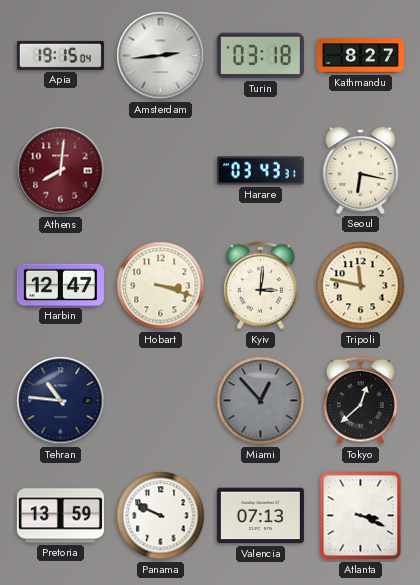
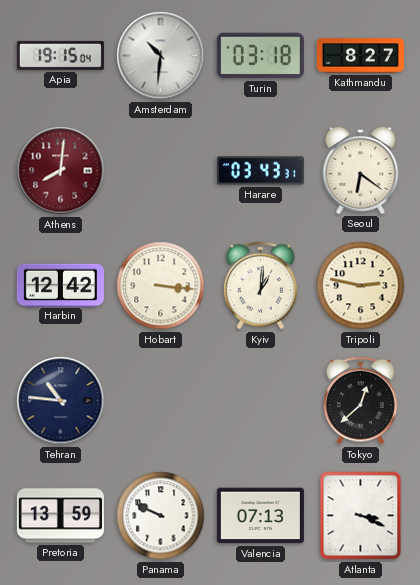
Amsterdam: 2:44 -> 10:31
Seoul: 6:17 -> 6:21
Harbin: 12:47 -> 12:42
Hobart: 3:18 -> 3:16
Kyiv: 3:01 -> 1:01
Tripoli: 11:47 -> 2:47
Miami: 12:53 -> none
